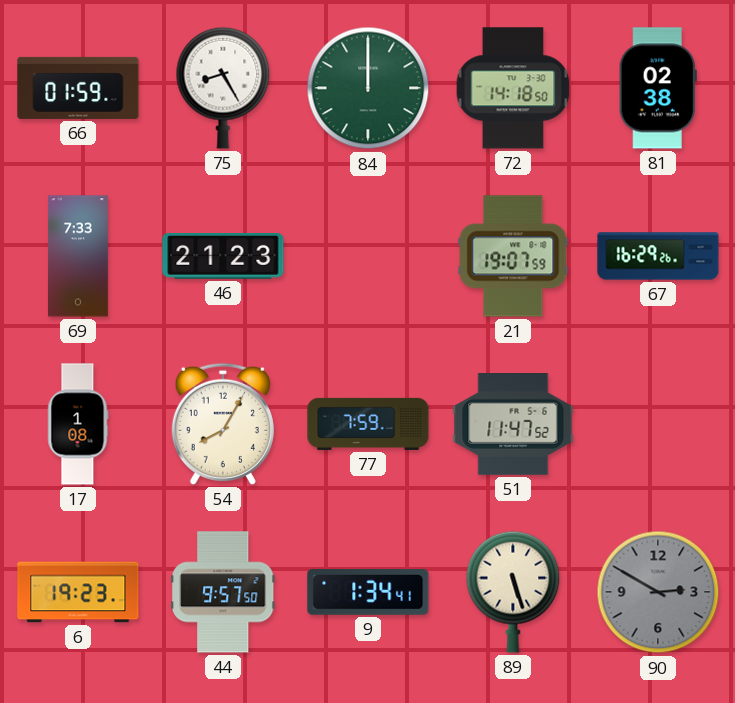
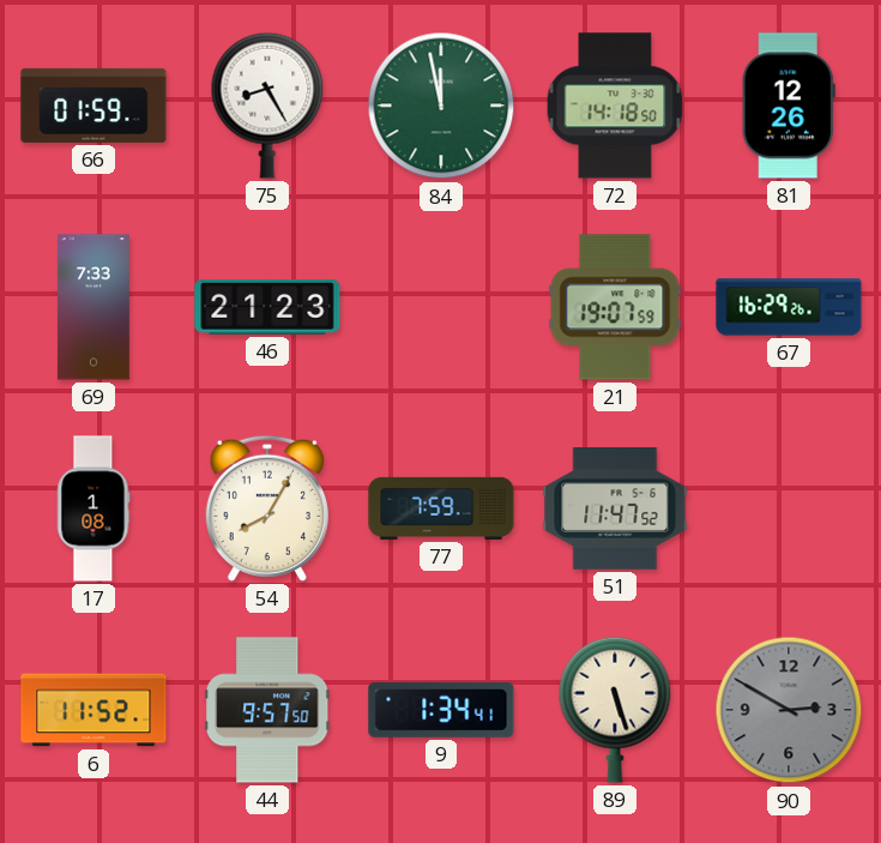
84: 12:00 -> 11:58
81: 02:38 -> 12:26
6: 19:23 -> 11:52
